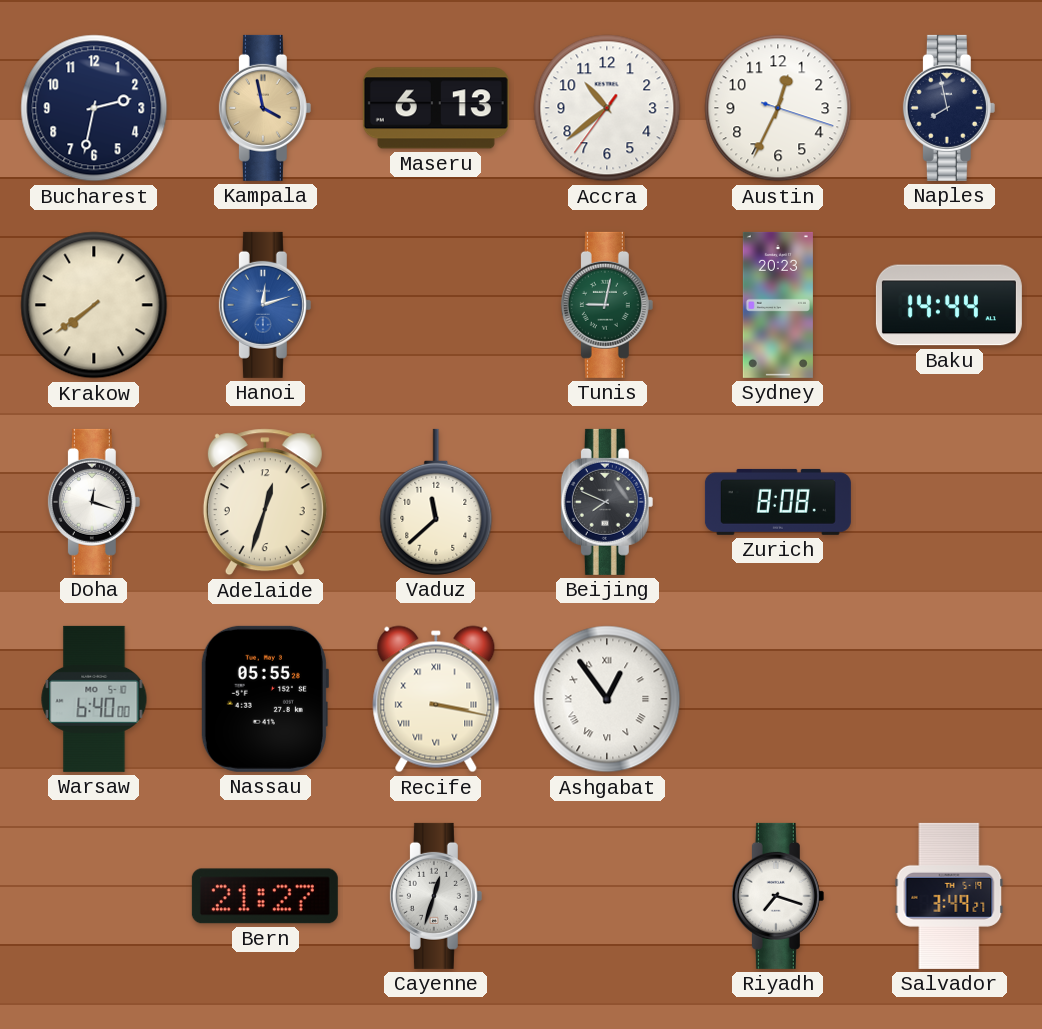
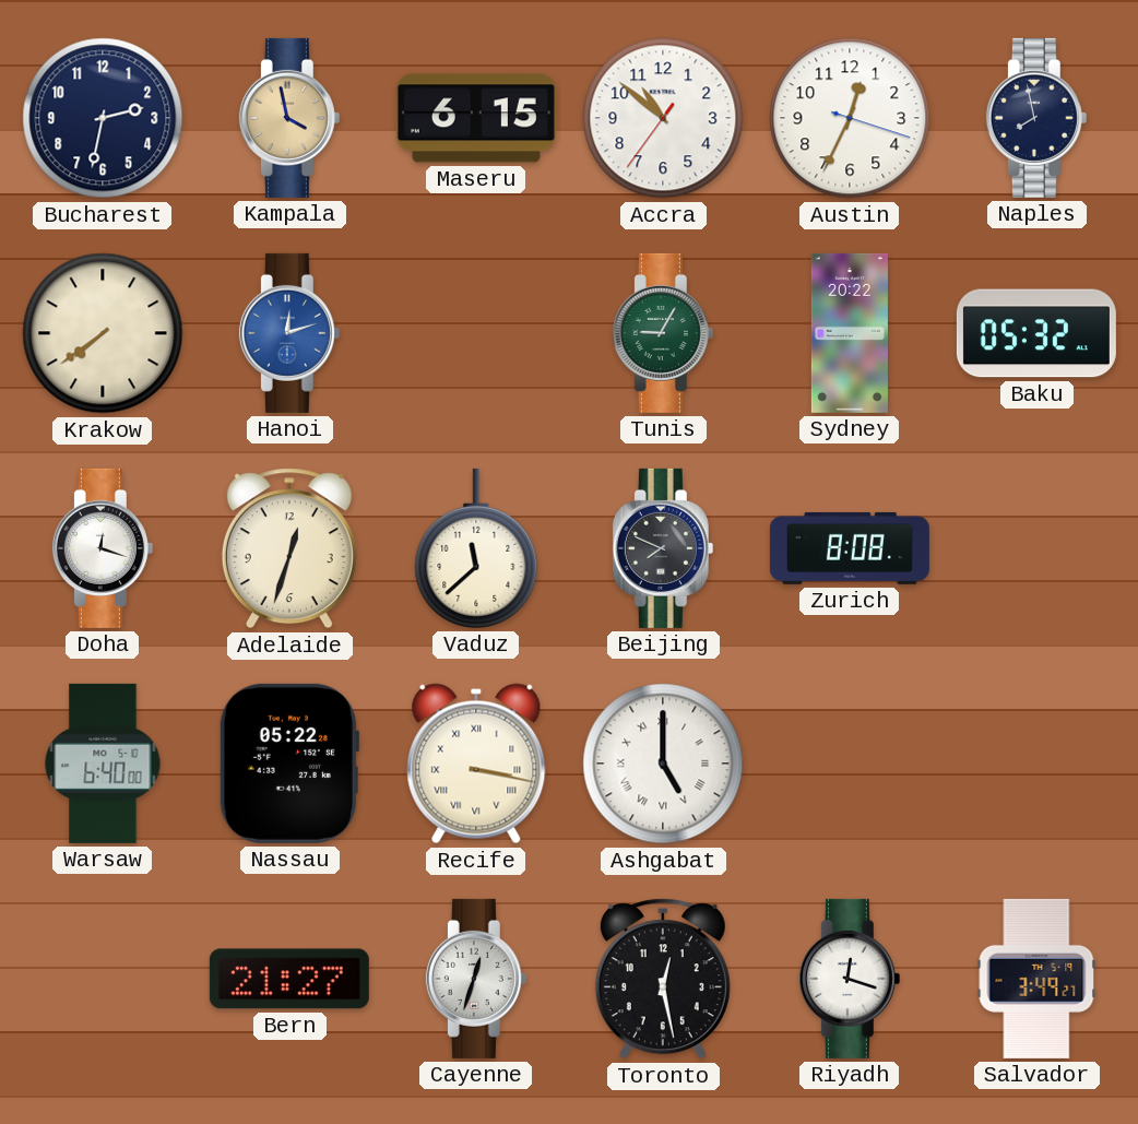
Maseru: 6:13 -> 6:15
Accra: 10:38 -> 10:51
Tunis: 9:02 -> 9:05
Sydney: 20:23 -> 20:22
Baku: 14:44 -> 05:32
Nassau: 05:55 -> 05:22
Ashgabat: 12:54 -> 5:00
Toronto: none -> 12:28
Riyadh: 7:18 -> 12:18
